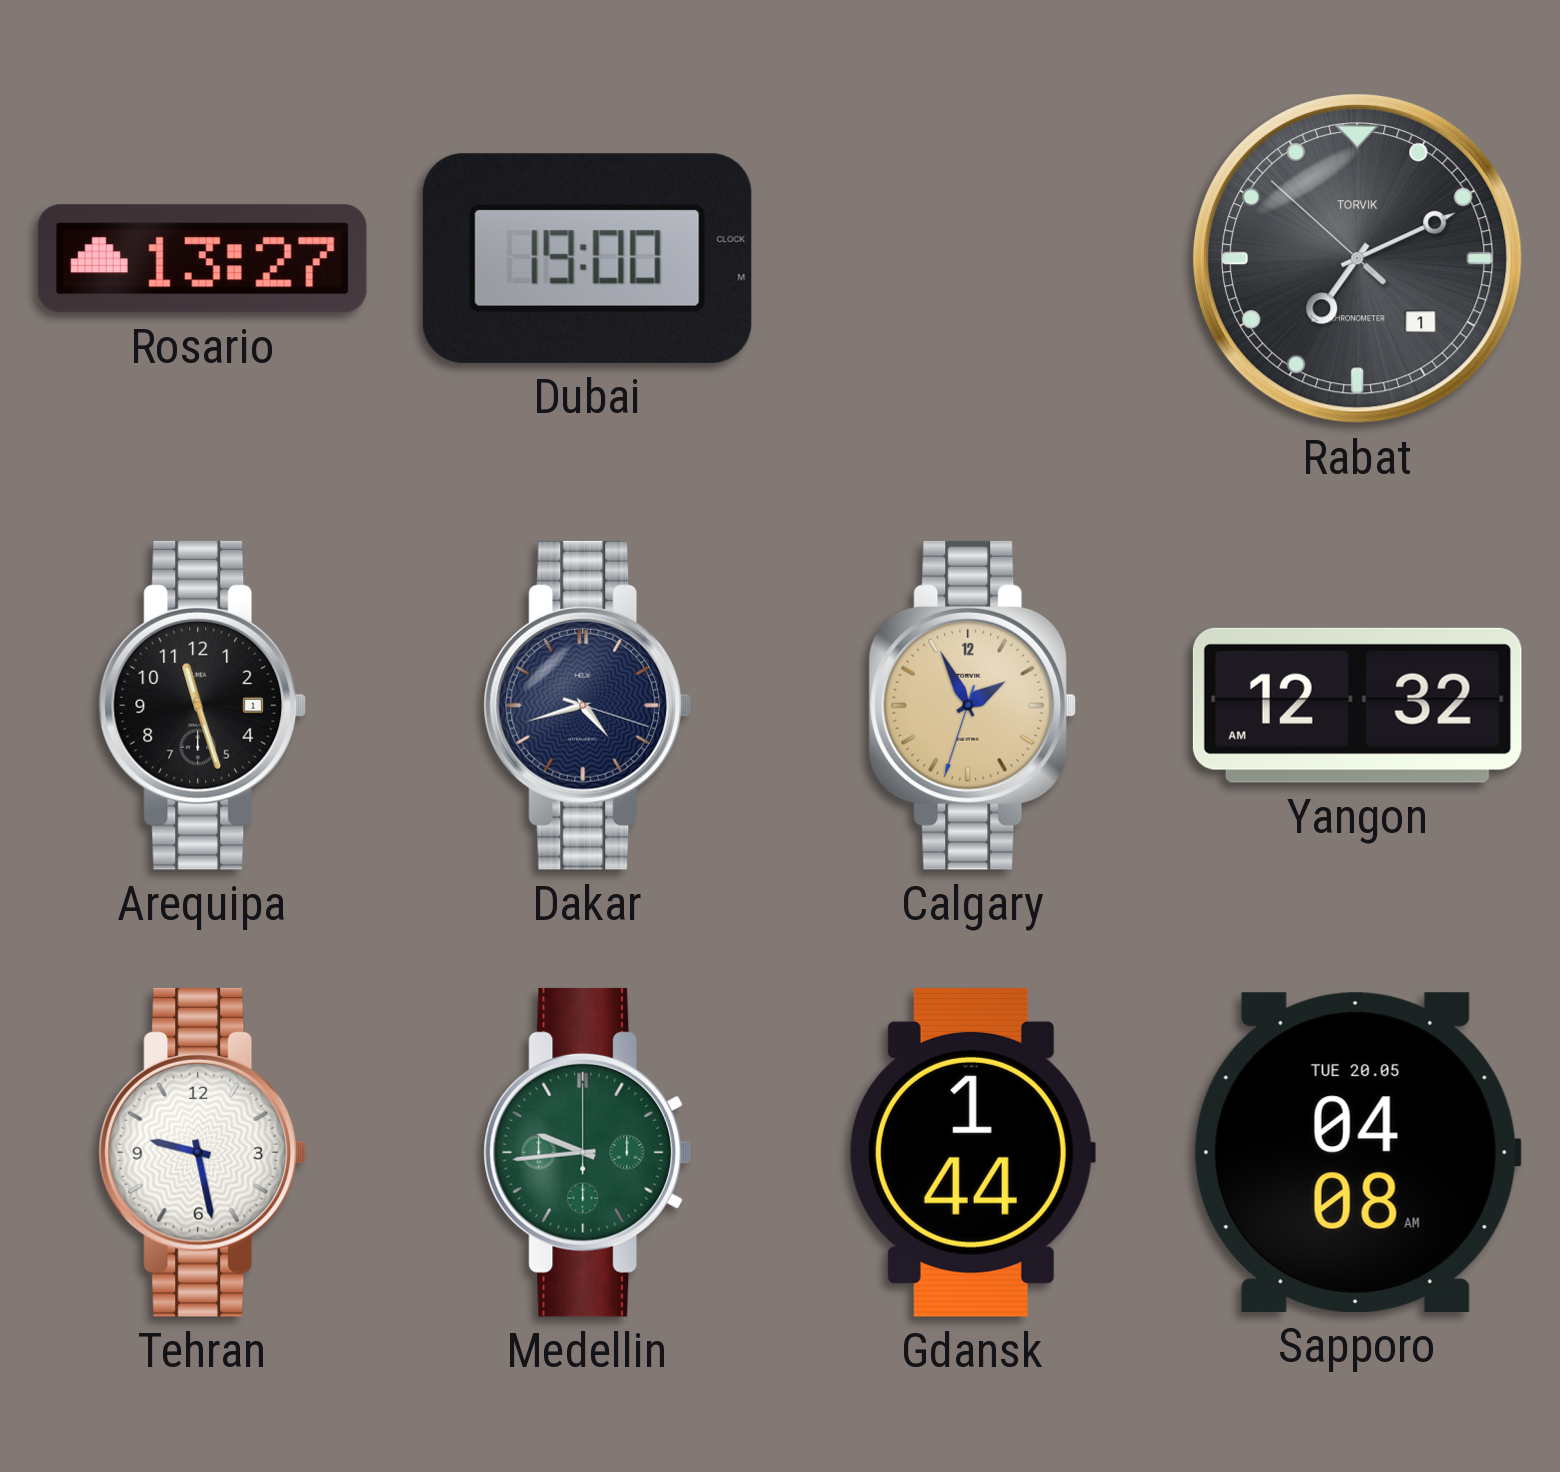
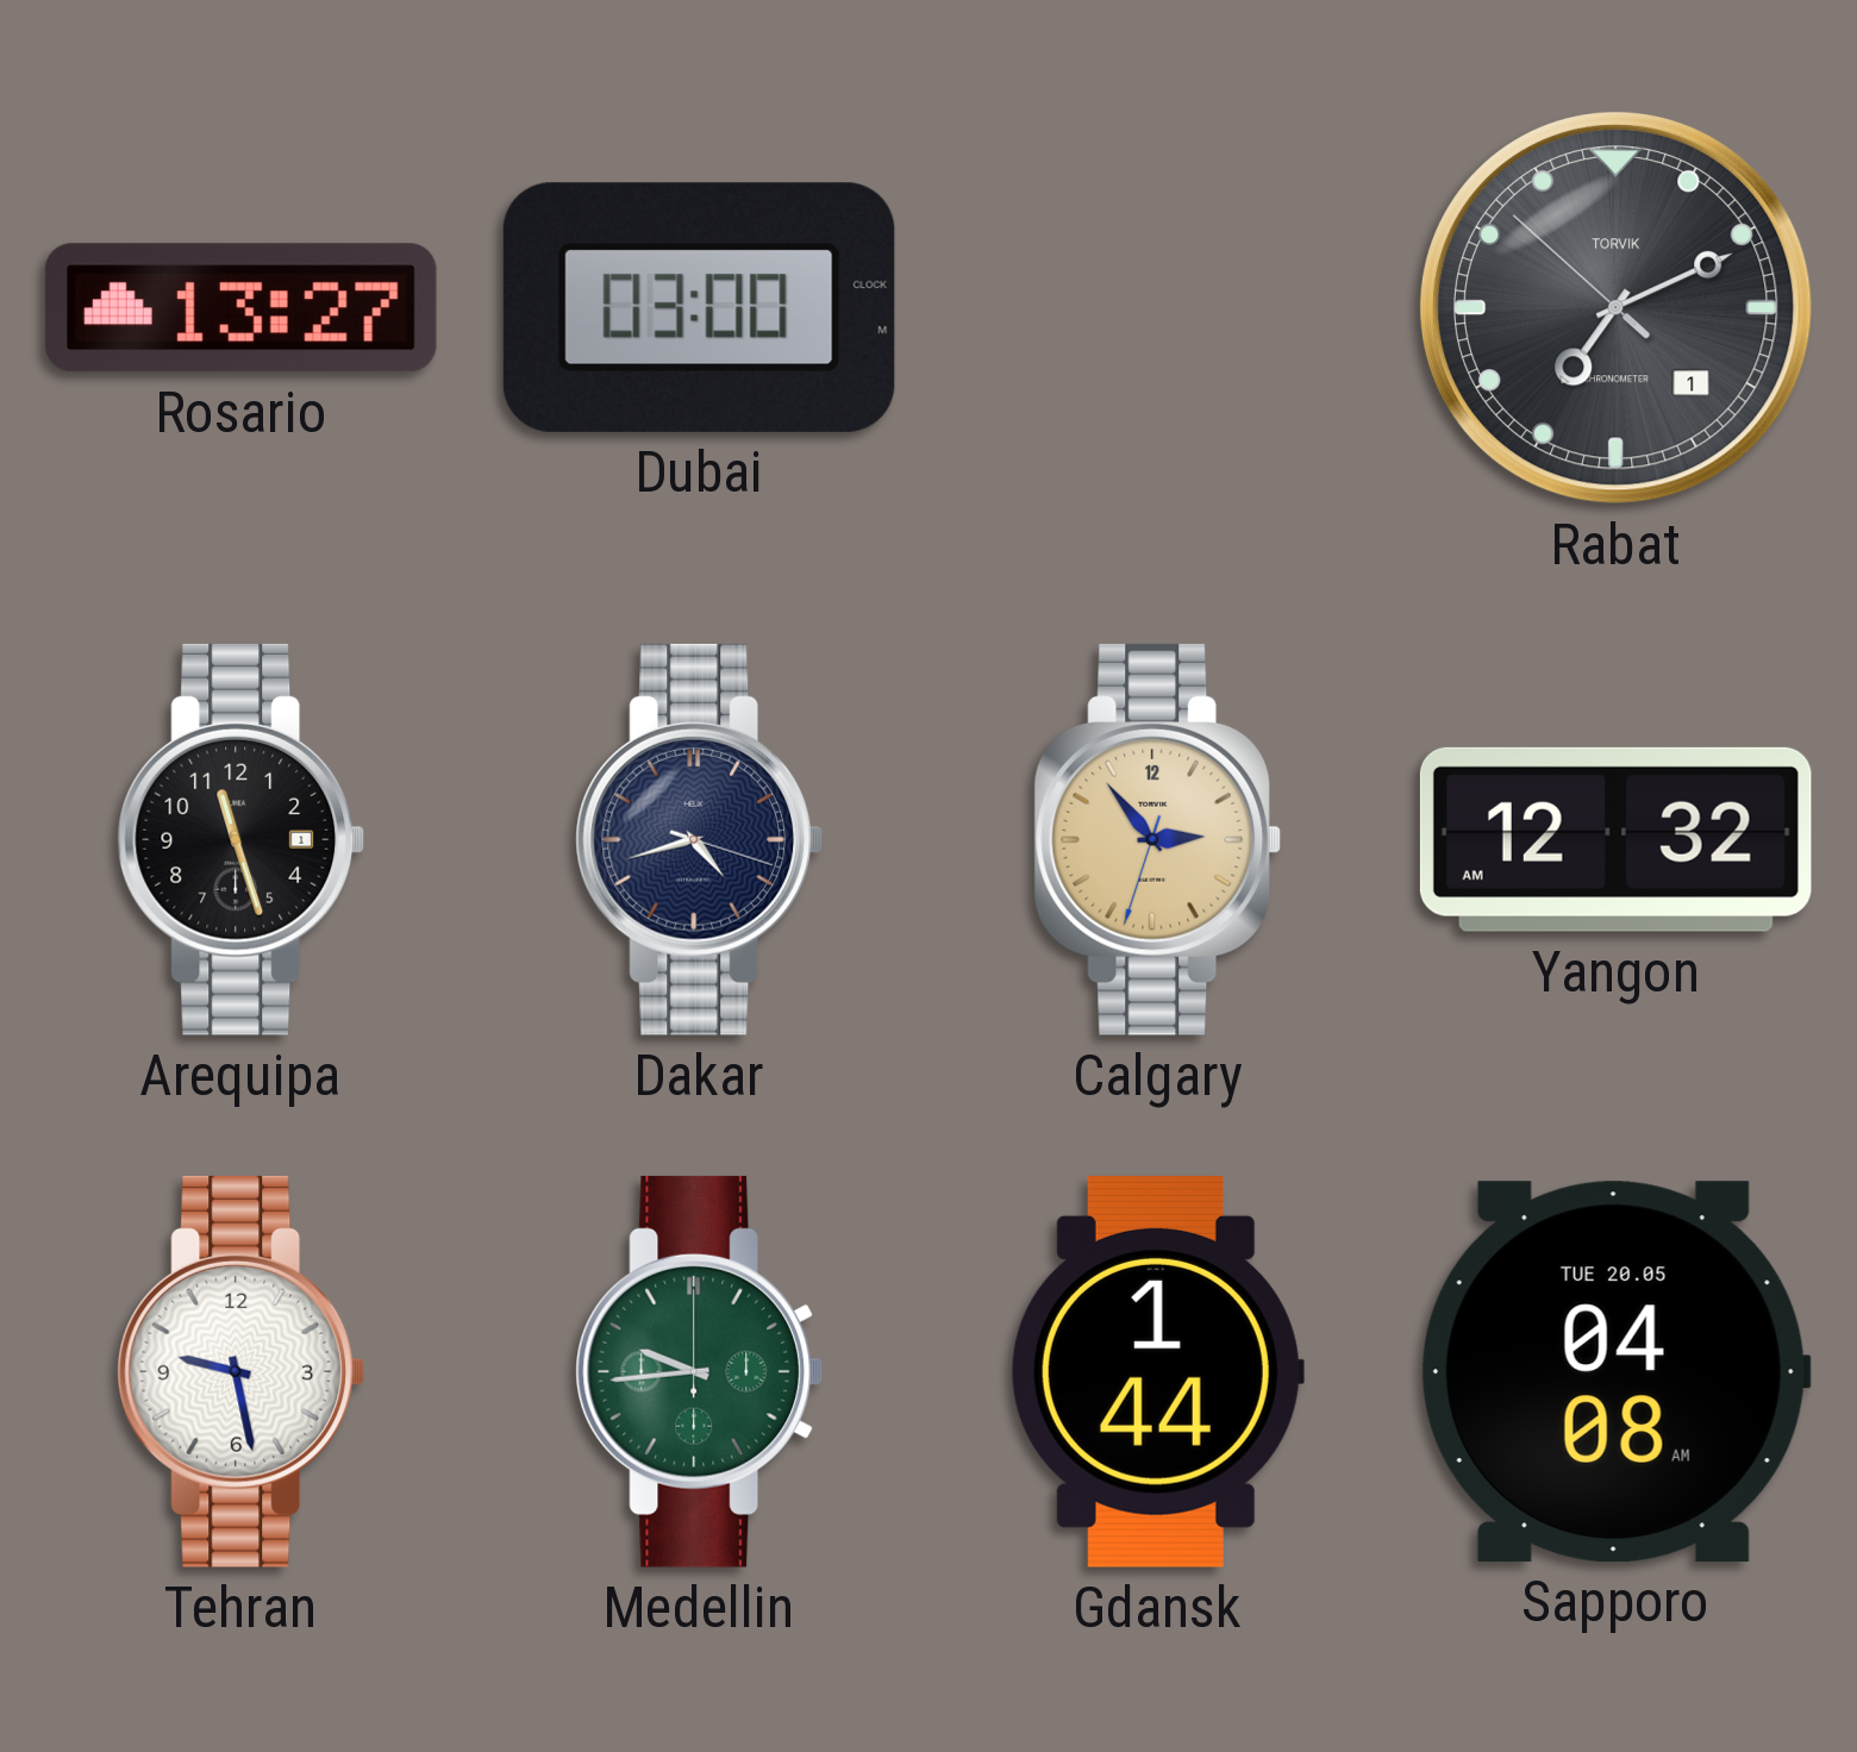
Dubai: 19:00 -> 03:00
Calgary: 1:55 -> 2:53
